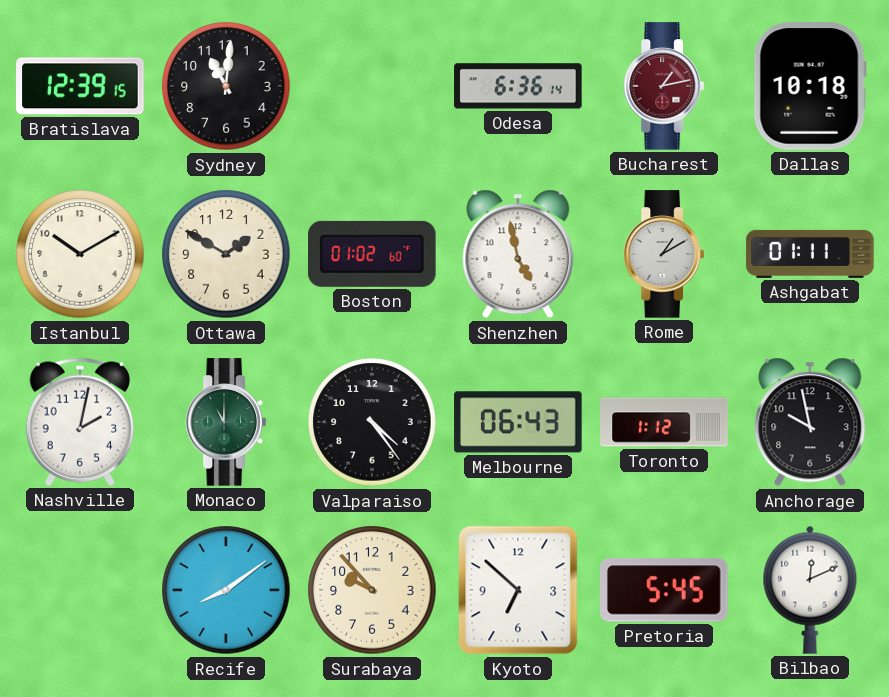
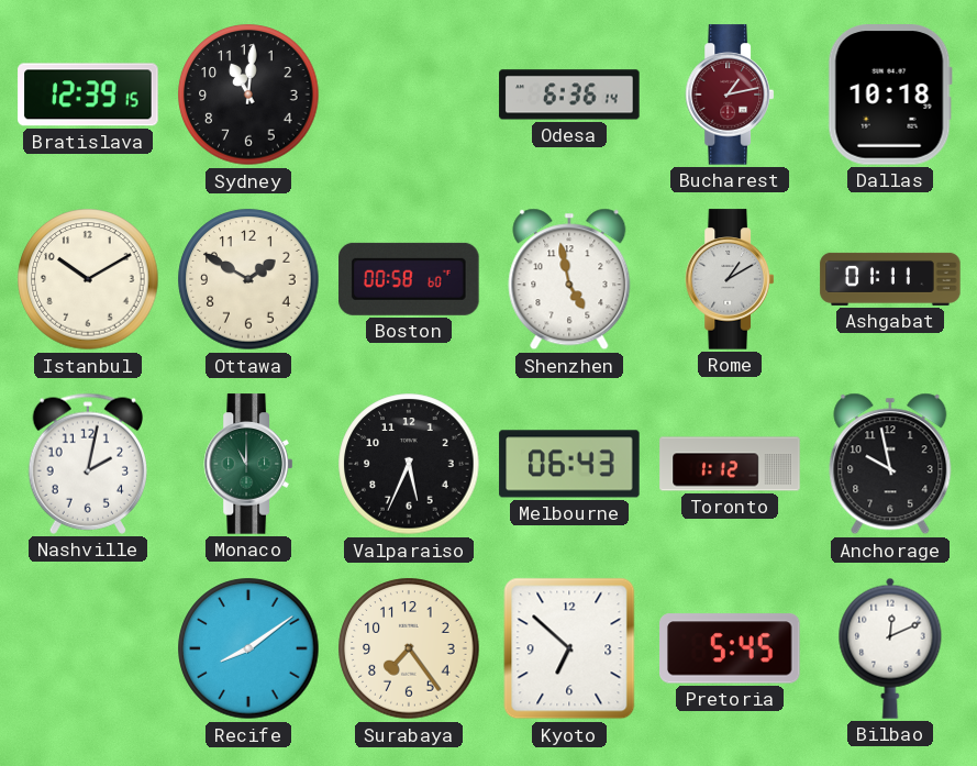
Boston: 01:02 -> 00:58
Valparaiso: 4:24 -> 5:34
Surabaya: 9:53 -> 7:24
